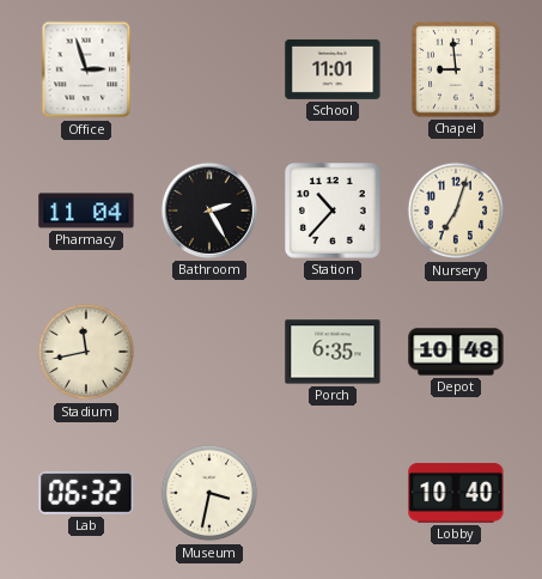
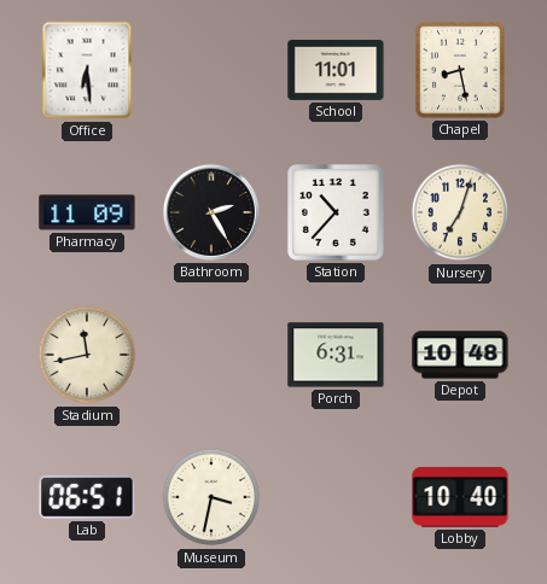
Office: 2:57 -> 6:29
Chapel: 8:59 -> 8:28
Pharmacy: 11:04 -> 11:09
Porch: 6:35 -> 6:31
Lab: 06:32 -> 06:51
